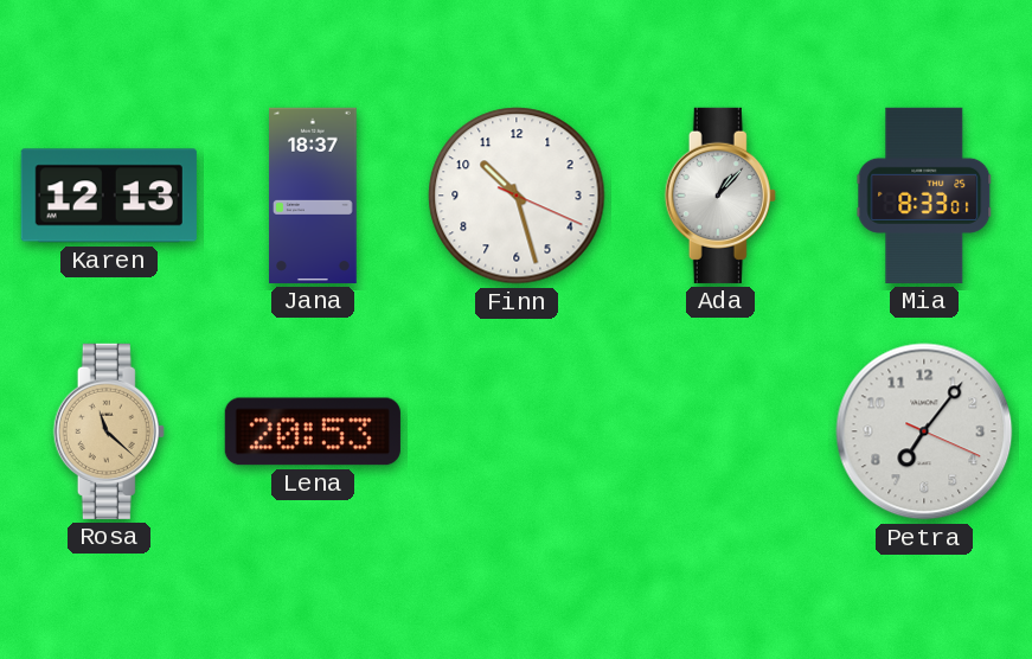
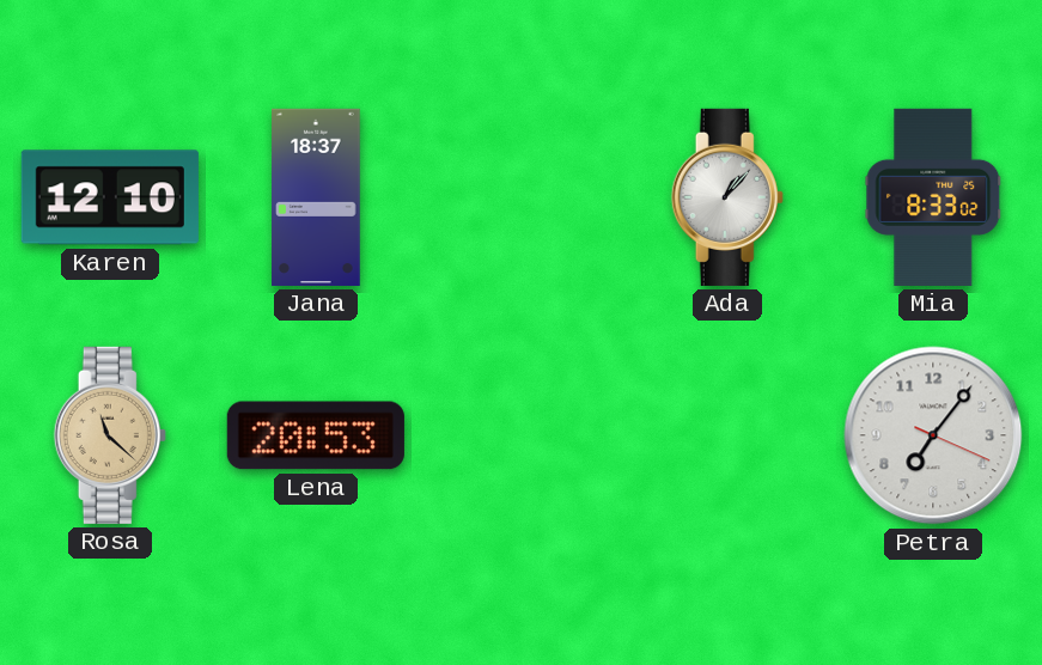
Karen: 12:13 -> 12:10
Finn: 10:27 -> none
Mia: 8:33:01 -> 8:33:02
